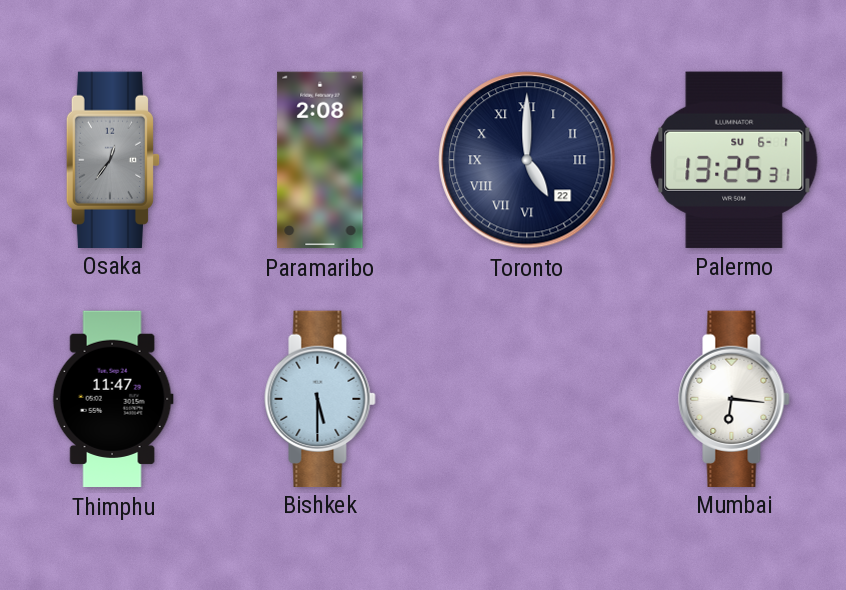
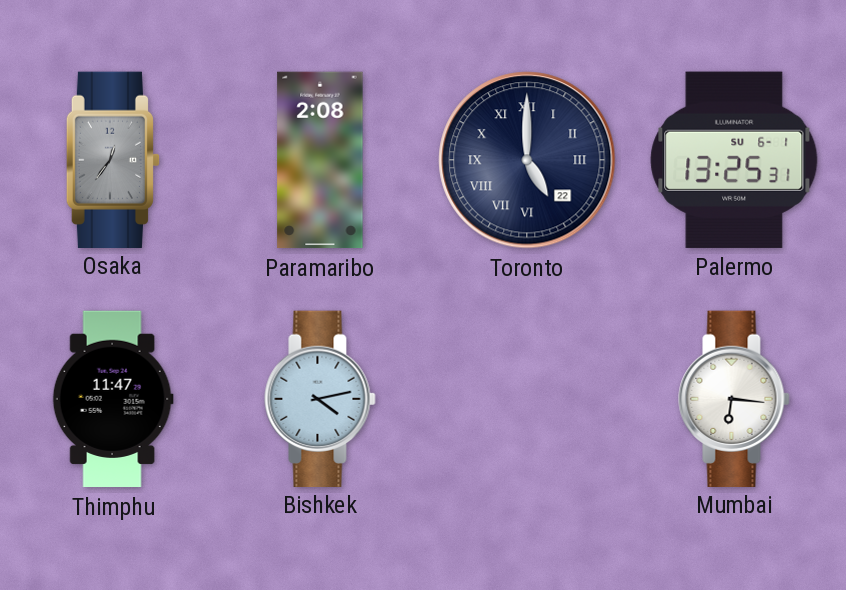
Bishkek: 5:30 -> 4:13
